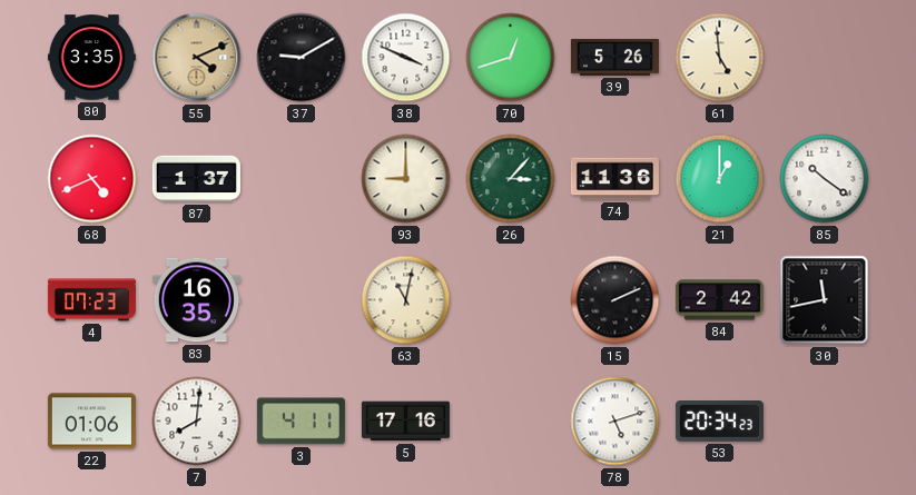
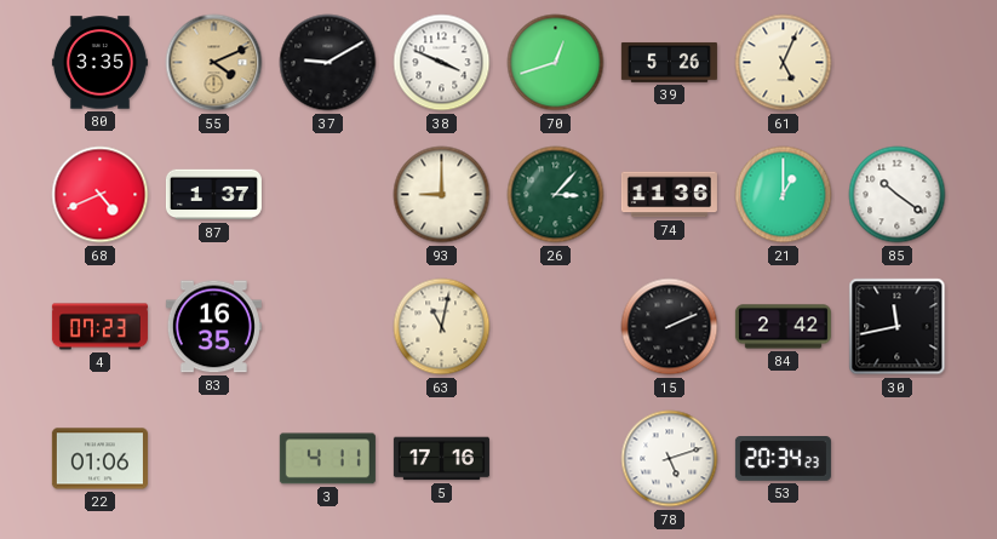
61: 4:59 -> 5:04
7: 8:01 -> none
